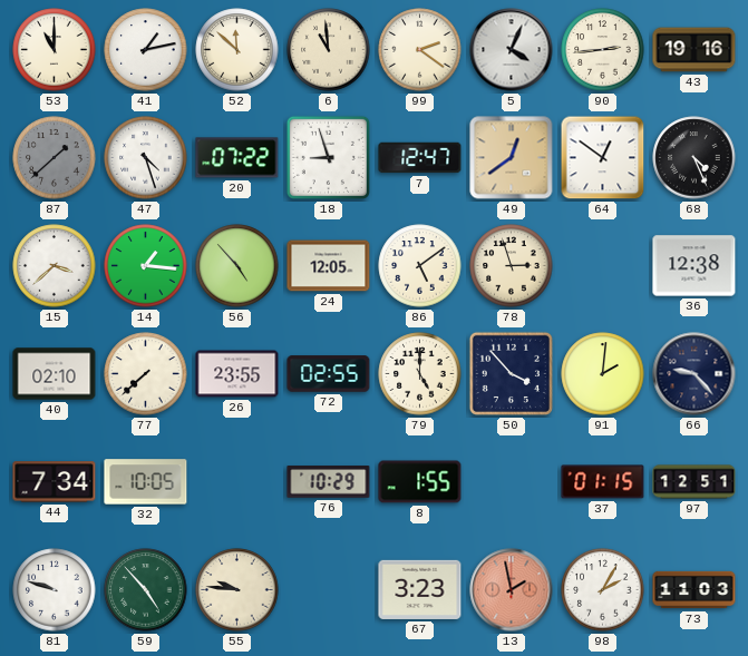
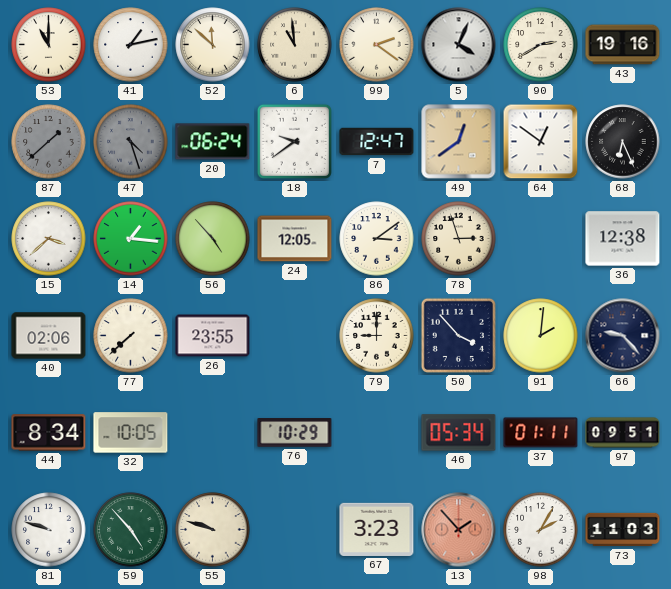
90: 2:44 -> 2:40
47 dial: white -> grey
20: 07:22 -> 06:24
18: 8:57 -> 9:39
68: 4:26 -> 6:26
86: 5:09 -> 3:09
40: 02:10 -> 02:06
72: 02:55 -> none
79: 5:00 -> 9:00
44: 7:34 -> 8:34
8: 1:55 -> none
46: none -> 05:34
37: 01:15 -> 01:11
97: 12:51 -> 09:51
55: 9:46 -> 9:48
13: 1:58 -> 1:53
